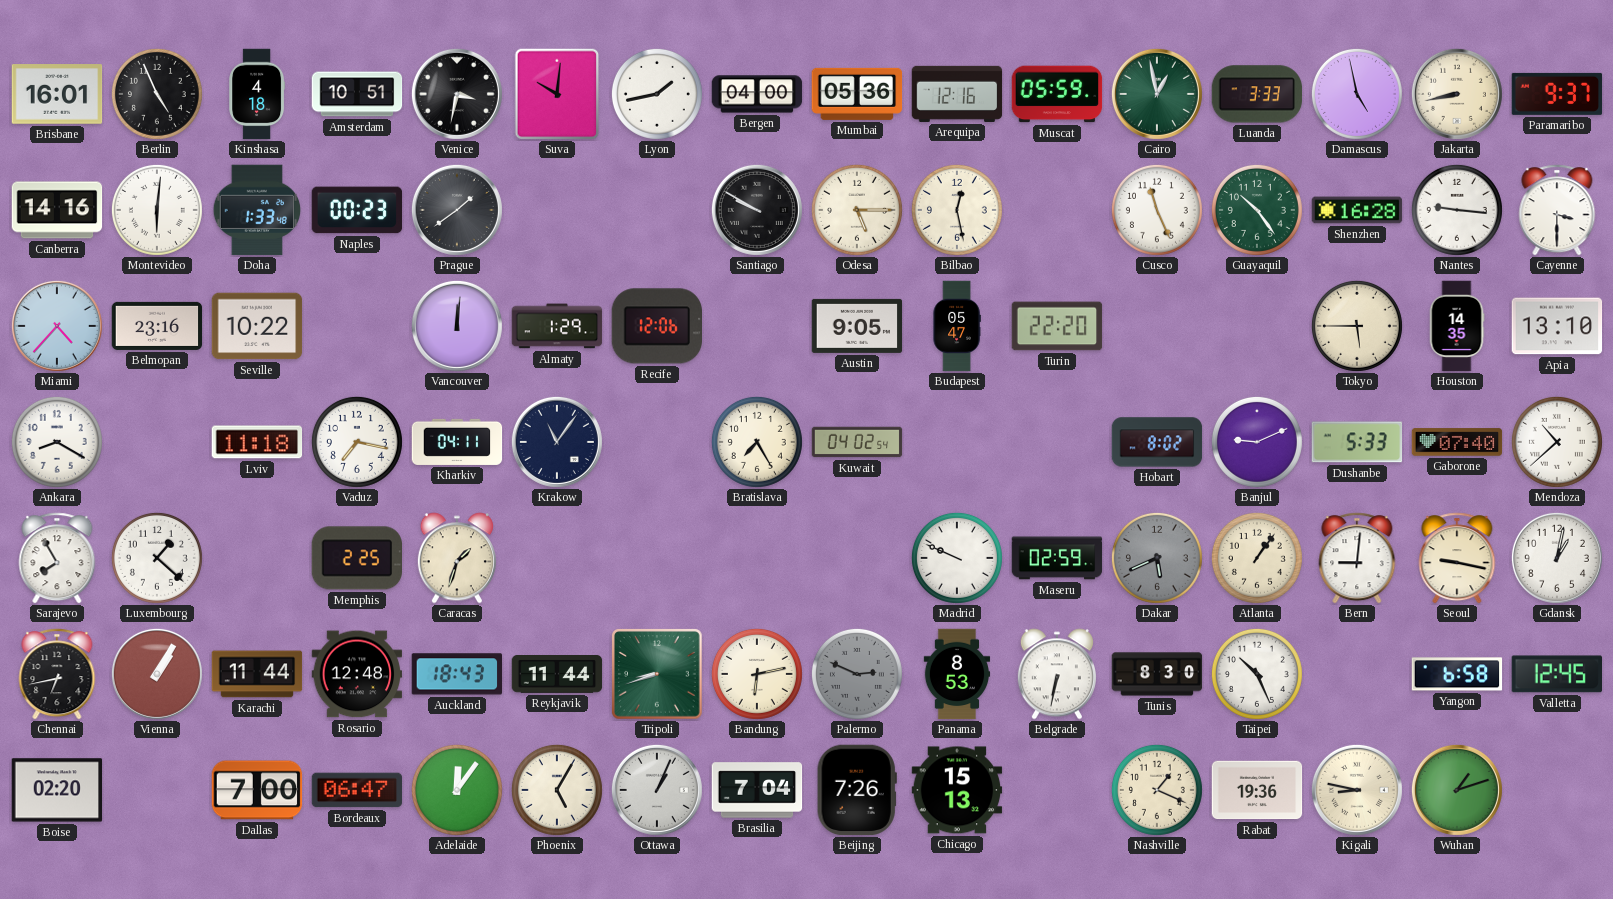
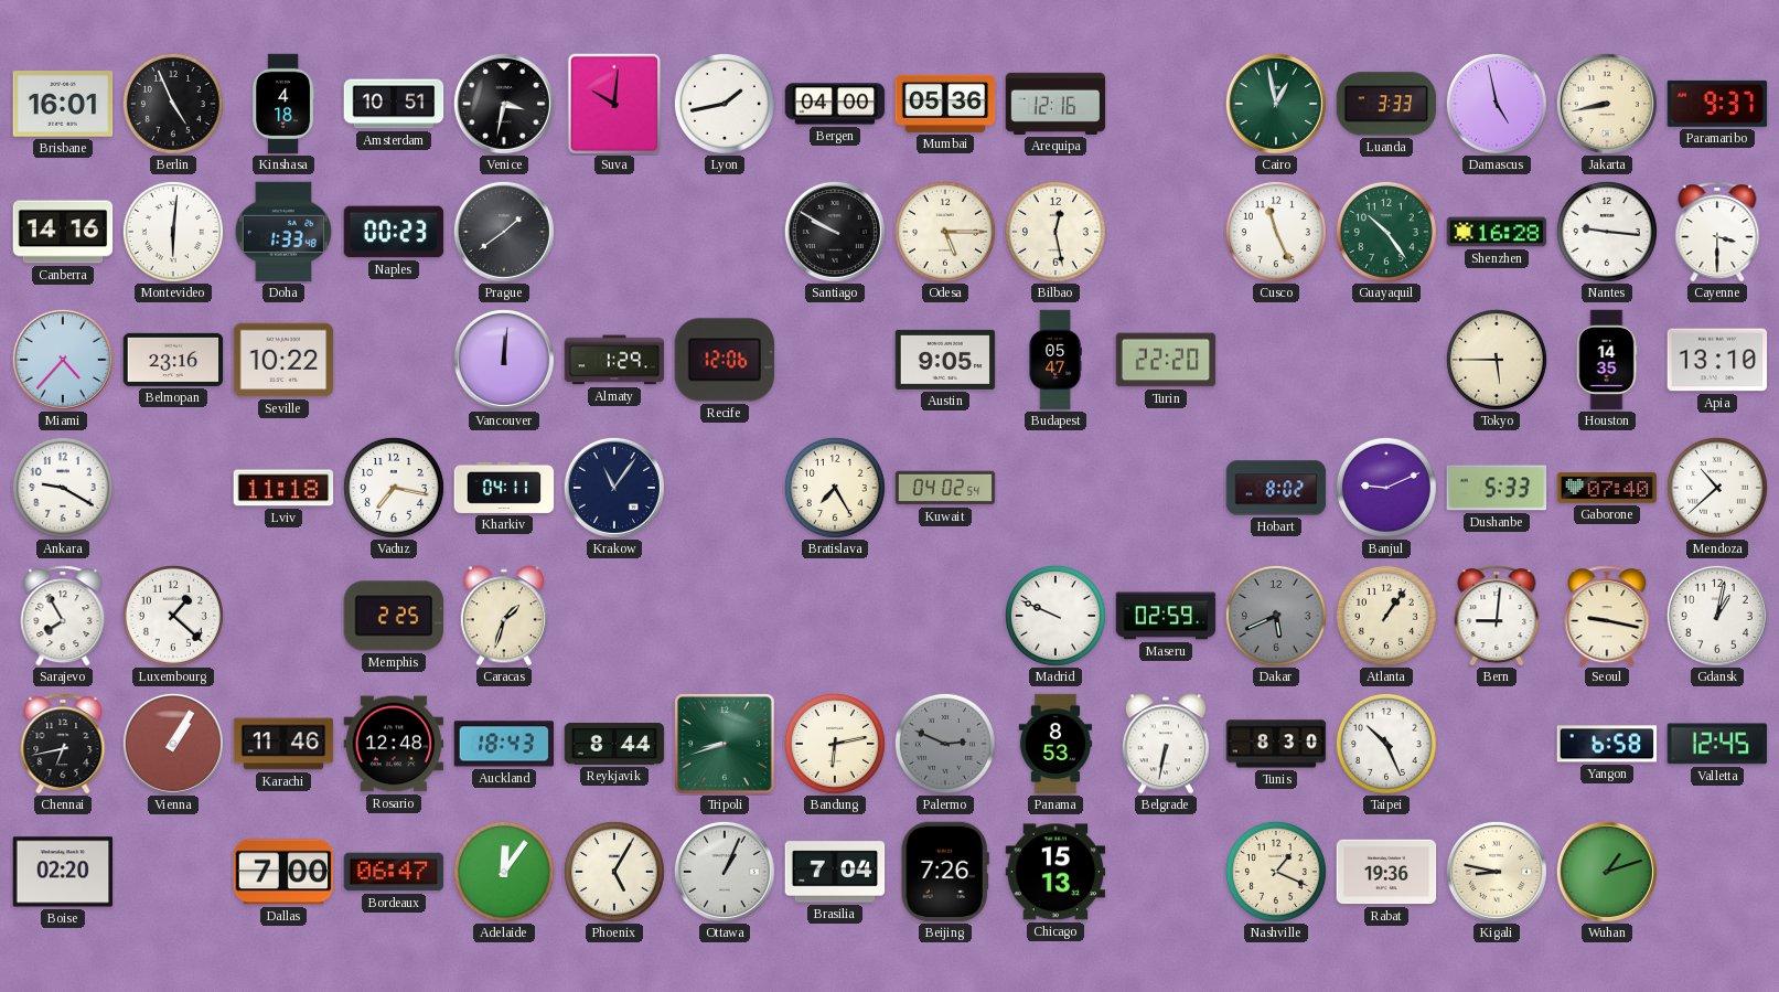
Muscat: 05:59 -> none
Ankara: 8:20 -> 9:20
Karachi: 11:44 -> 11:46
Reykjavik: 11:44 -> 8:44
